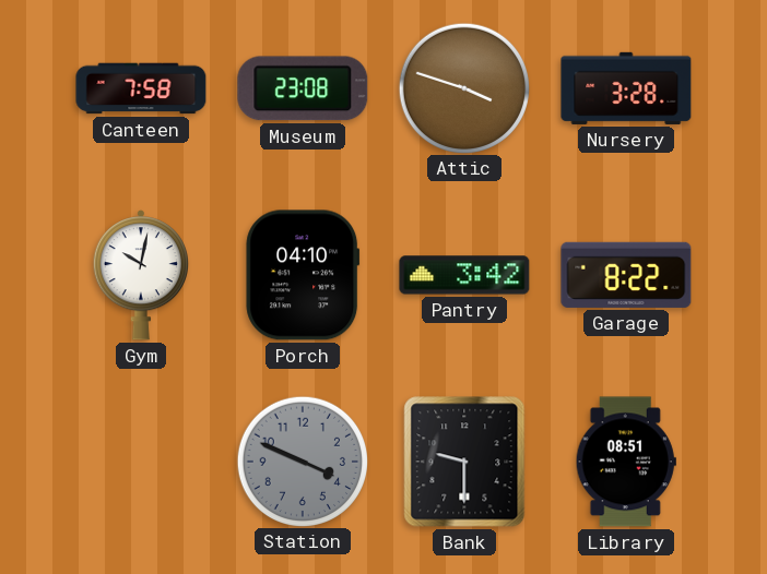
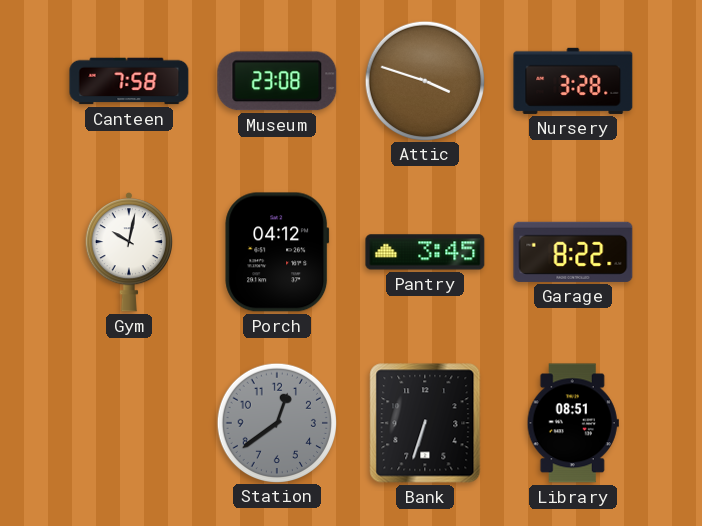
Porch: 04:10 -> 04:12
Pantry: 3:42 -> 3:45
Station: 3:49 -> 12:39
Bank: 9:30 -> 6:33
